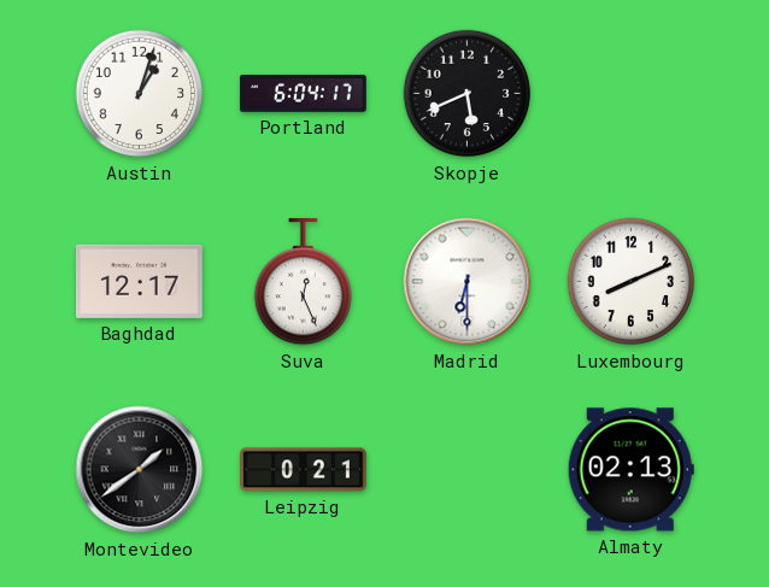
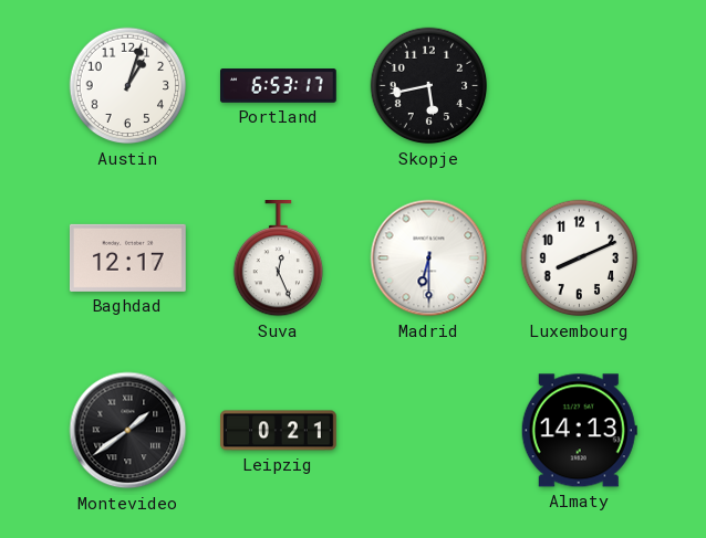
Portland: 6:04 -> 6:53
Skopje: 5:41 -> 5:43
Almaty: 02:13 -> 14:13
